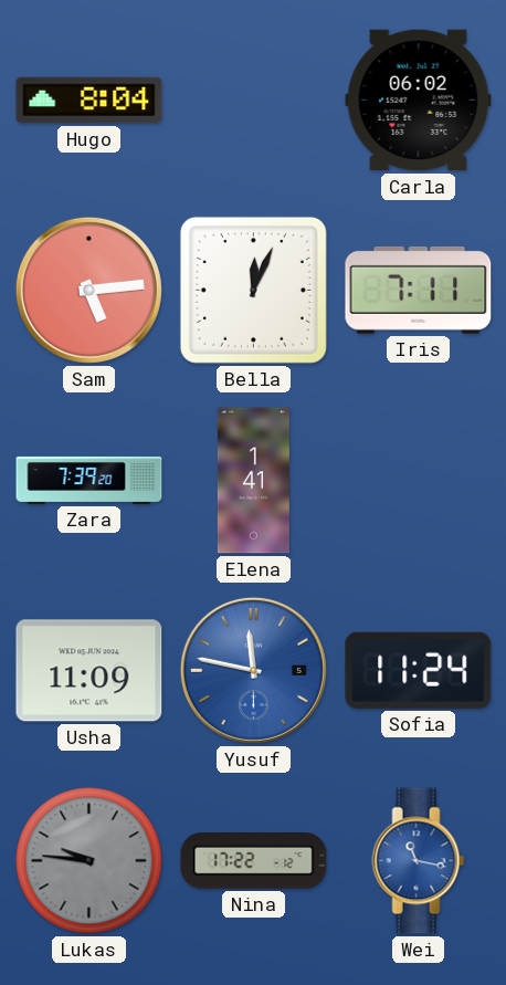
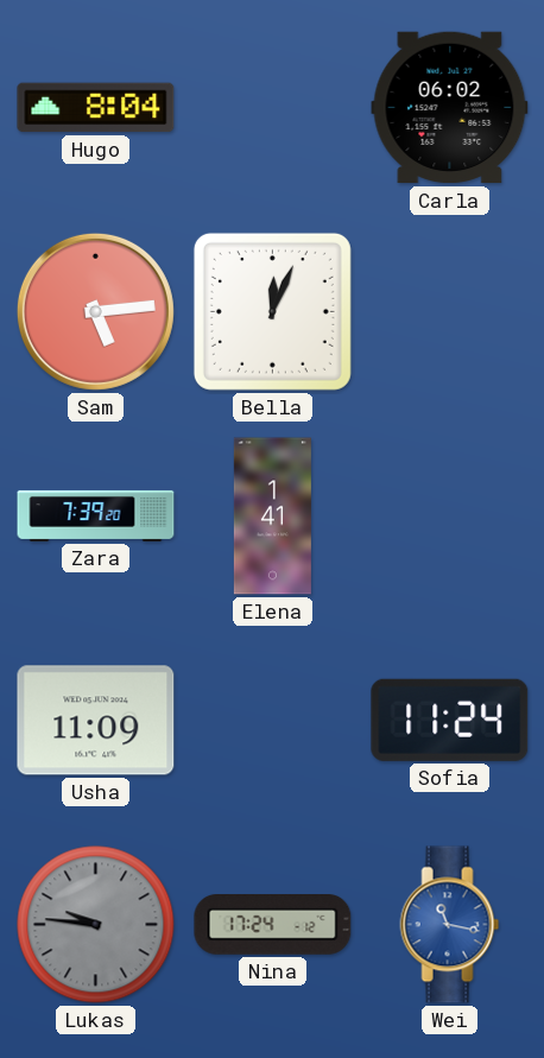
Iris: 7:11 -> none
Yusuf: 11:47 -> none
Nina: 17:22 -> 17:24
